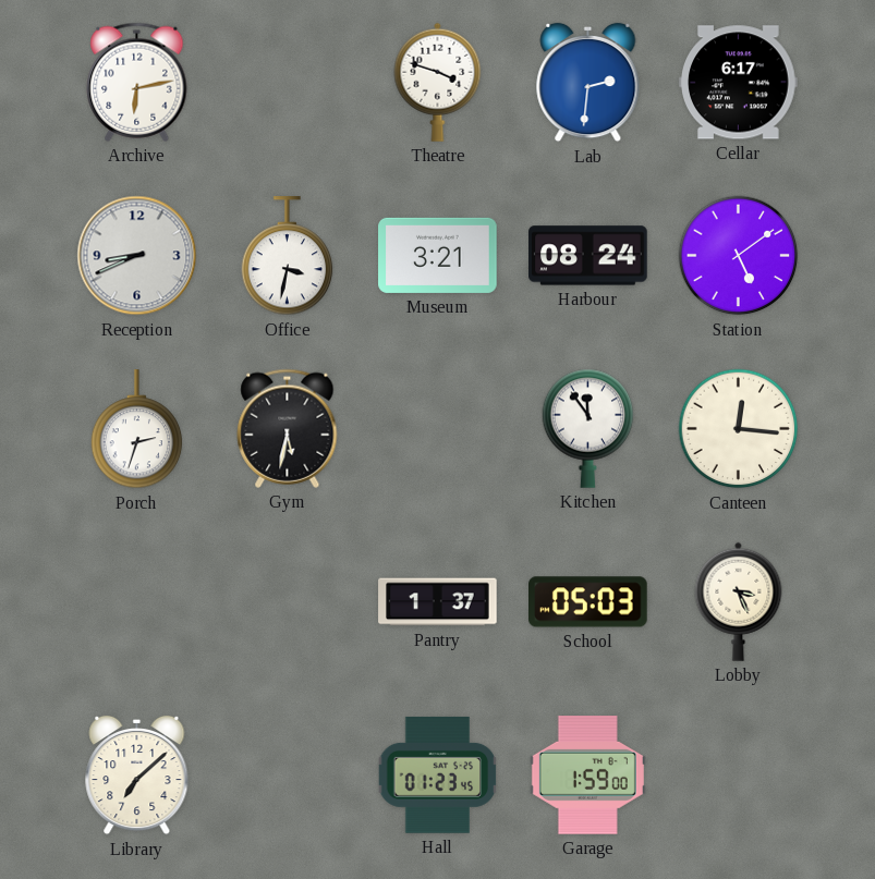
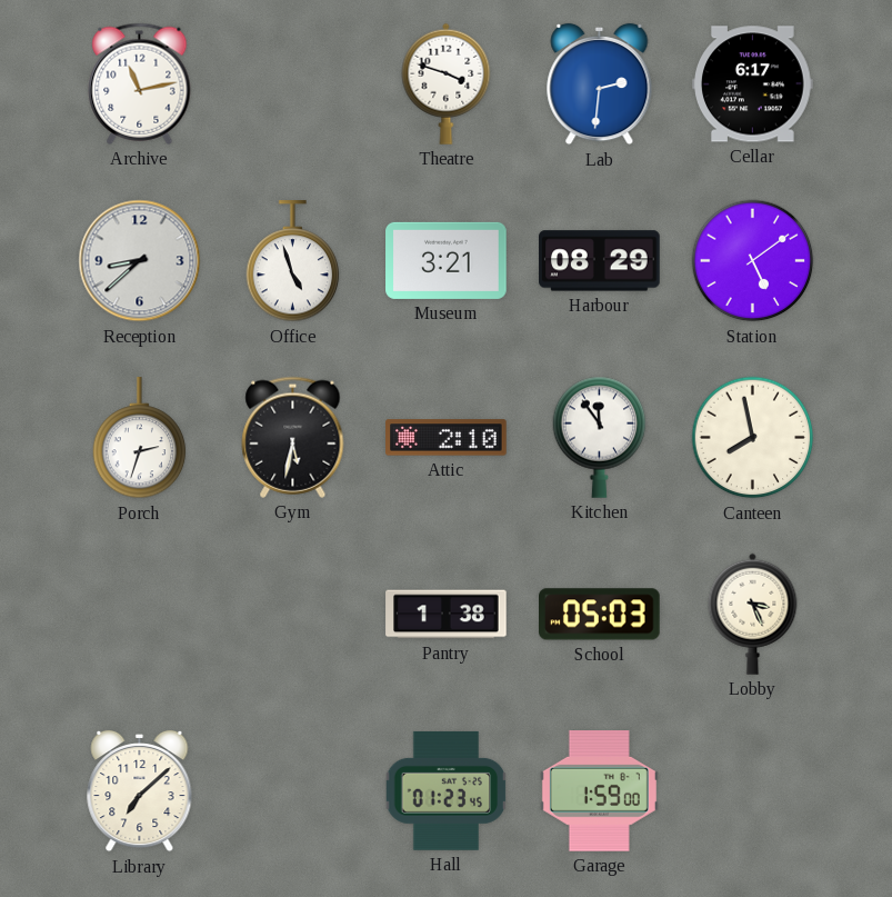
Archive: 6:13 -> 11:13
Reception: 8:41 -> 8:38
Office: 3:32 -> 4:57
Harbour: 08:24 -> 08:29
Attic: none -> 2:10
Canteen: 12:16 -> 7:58
Pantry: 1:37 -> 1:38
